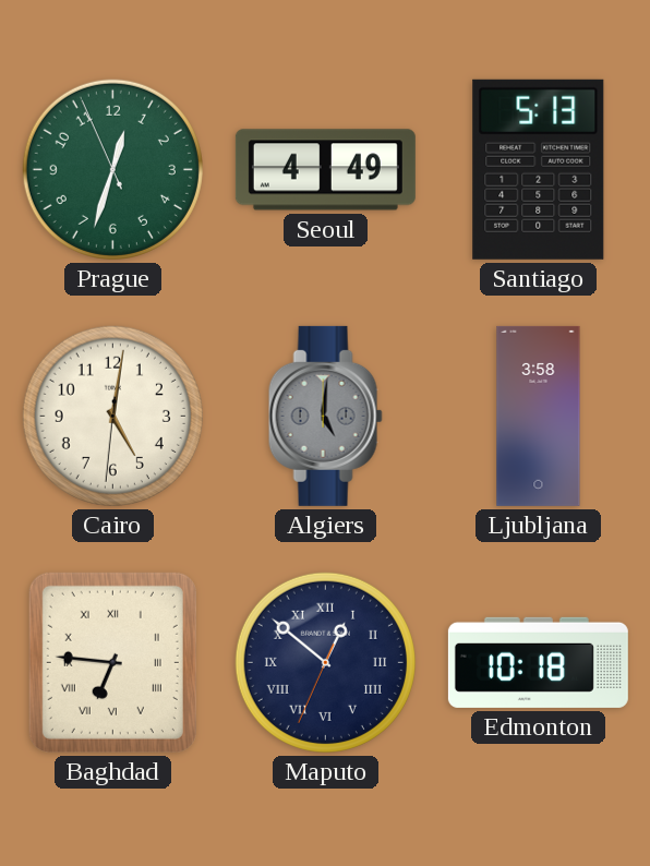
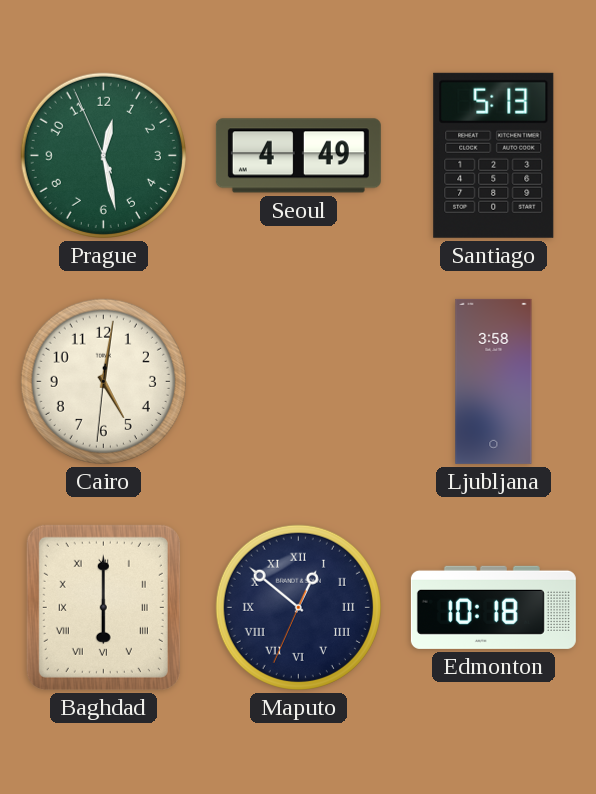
Prague: 12:32 -> 12:27
Algiers: 5:01 -> none
Baghdad: 6:46 -> 6:00
